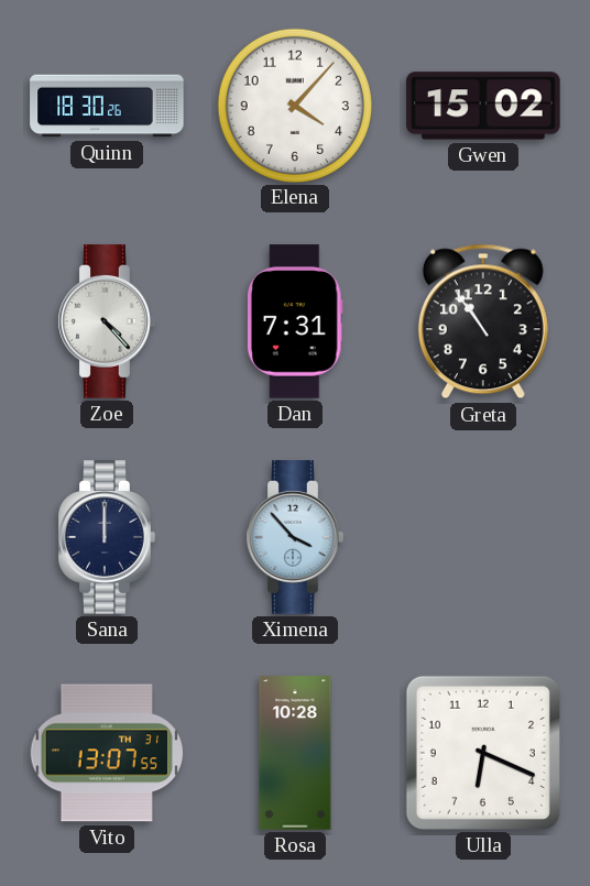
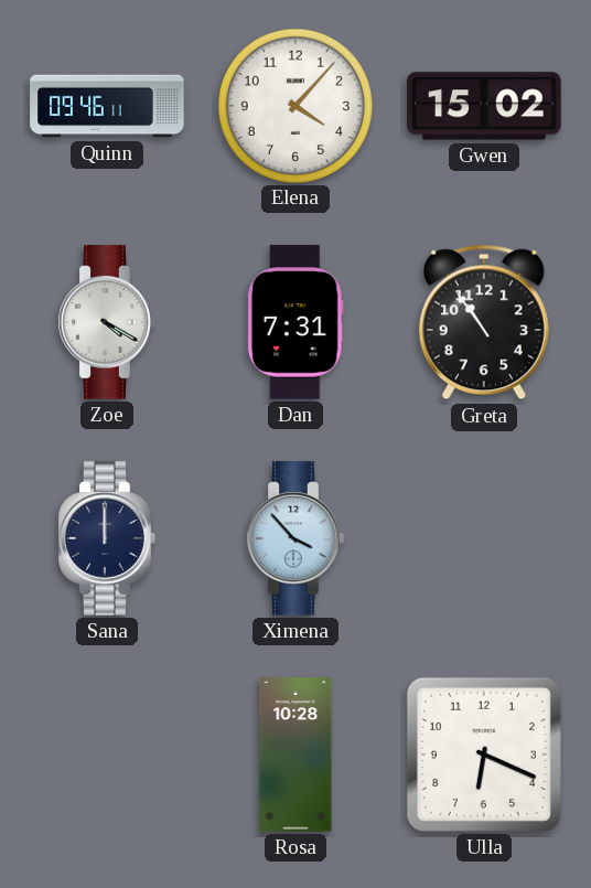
Quinn: 18:30 -> 09:46
Zoe: 4:23 -> 4:20
Vito: 13:07 -> none
